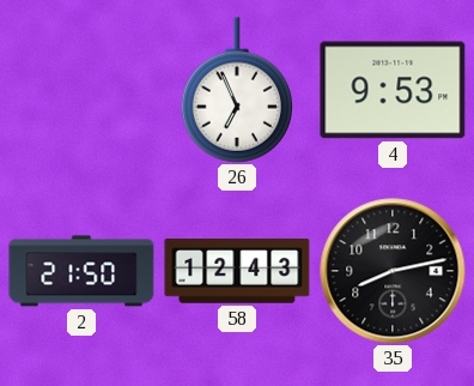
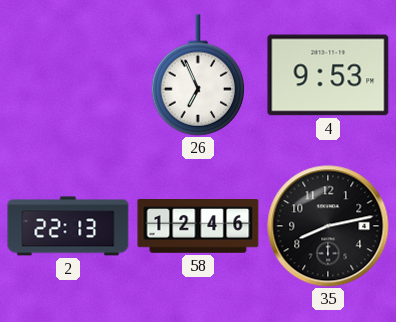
2: 21:50 -> 22:13
58: 12:43 -> 12:46
